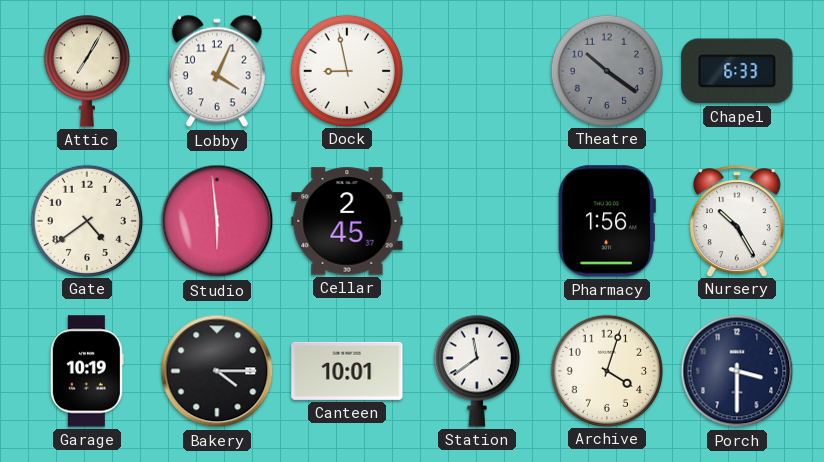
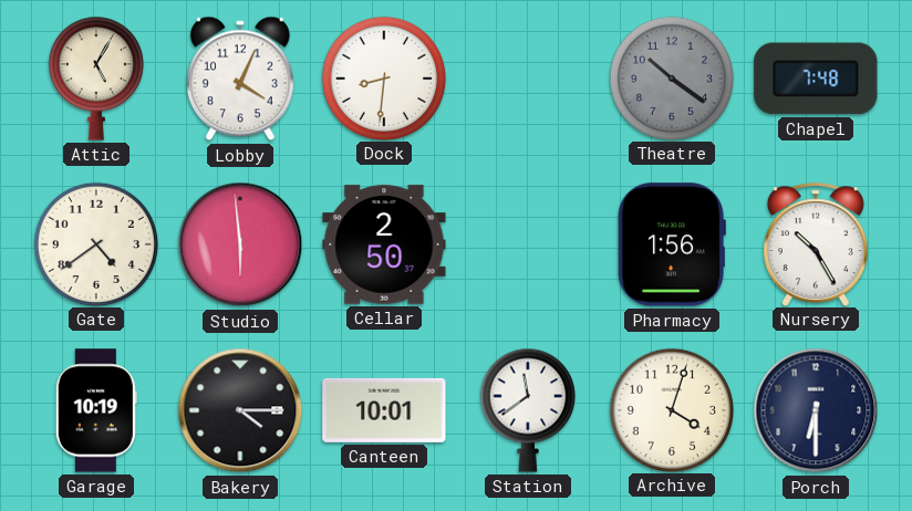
Attic: 7:05 -> 5:05
Dock: 8:58 -> 8:31
Chapel: 6:33 -> 7:48
Cellar: 2:45 -> 2:50
Porch: 3:30 -> 6:30
